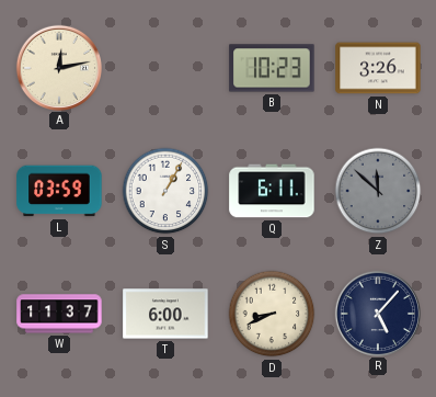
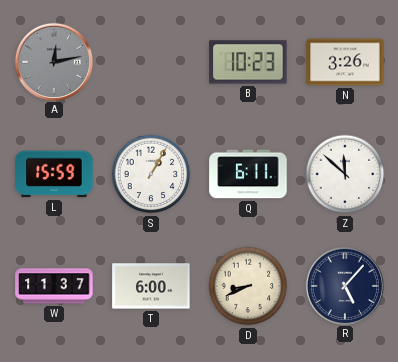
A dial: cream -> grey
L: 03:59 -> 15:59
Z dial: grey -> white
